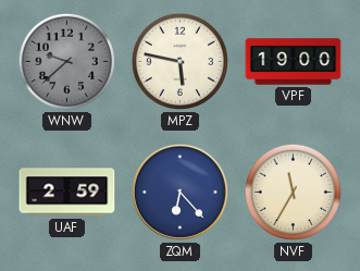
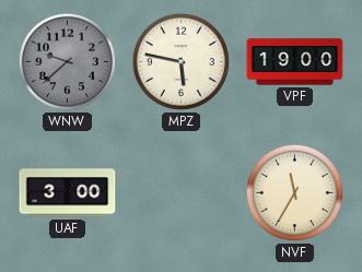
UAF: 2:59 -> 3:00
ZQM: 6:23 -> none
